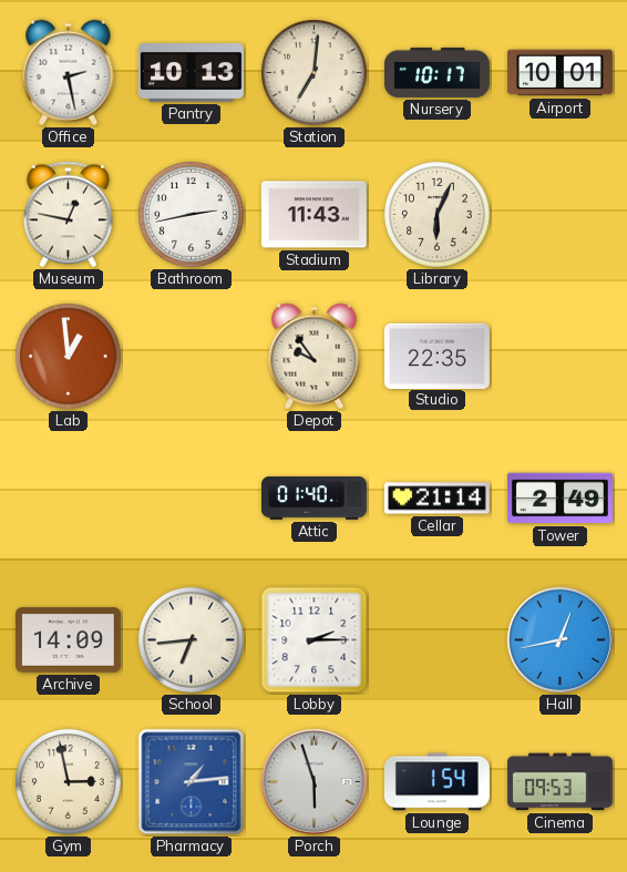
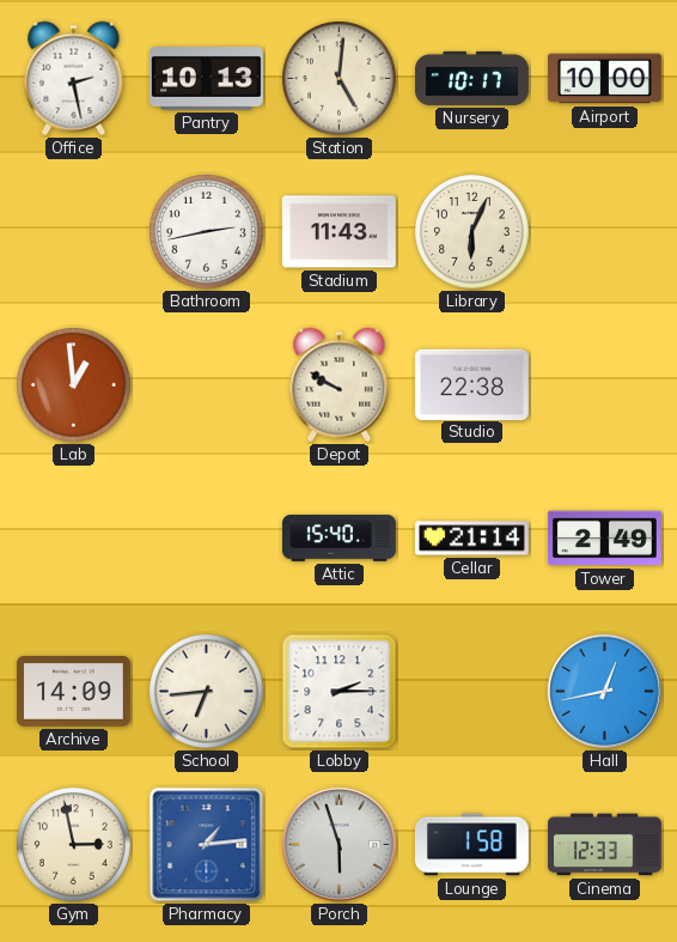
Station: 7:01 -> 5:01
Airport: 10:01 -> 10:00
Museum: 12:47 -> none
Depot: 9:54 -> 9:50
Studio: 22:35 -> 22:38
Attic: 01:40 -> 15:40
Lounge: 1:54 -> 1:58
Cinema: 09:53 -> 12:33
